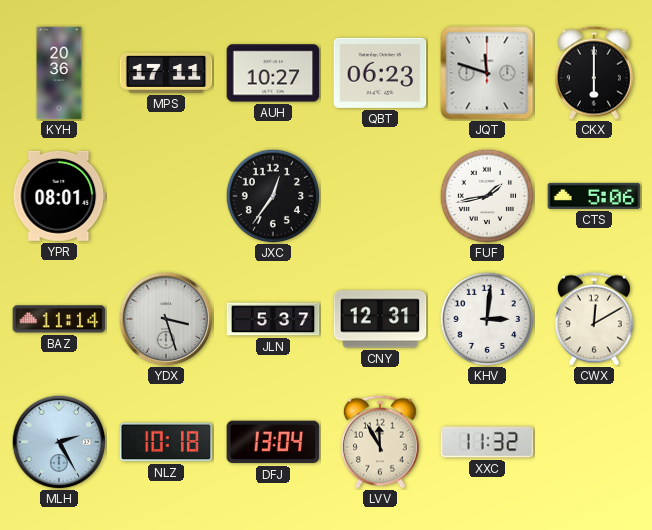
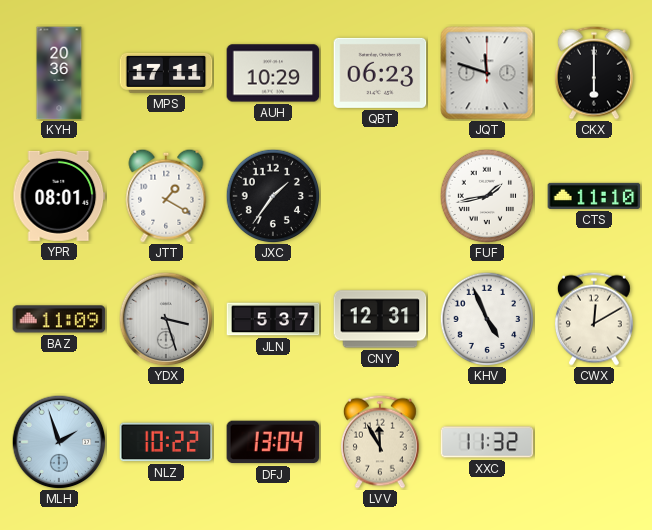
AUH: 10:27 -> 10:29
JTT: none -> 1:20
JXC: 12:36 -> 1:36
CTS: 5:06 -> 11:10
BAZ: 11:14 -> 11:09
KHV: 3:01 -> 4:56
MLH: 2:25 -> 1:57
NLZ: 10:18 -> 10:22
